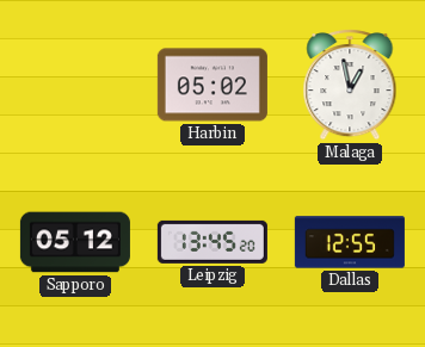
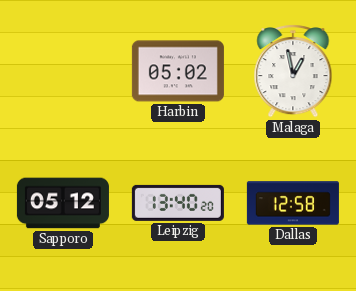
Leipzig: 13:45 -> 13:40
Dallas: 12:55 -> 12:58
